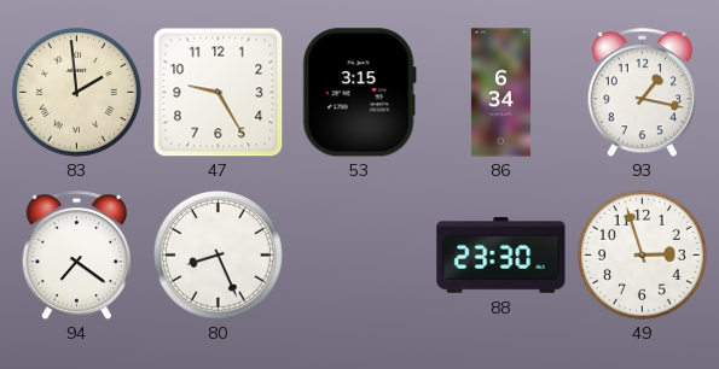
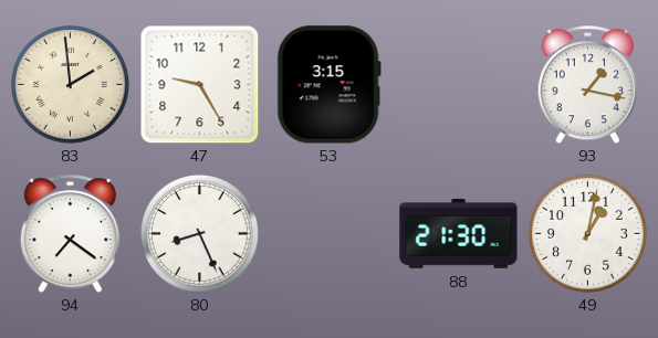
86: 6:34 -> none
88: 23:30 -> 21:30
49: 2:57 -> 1:02
